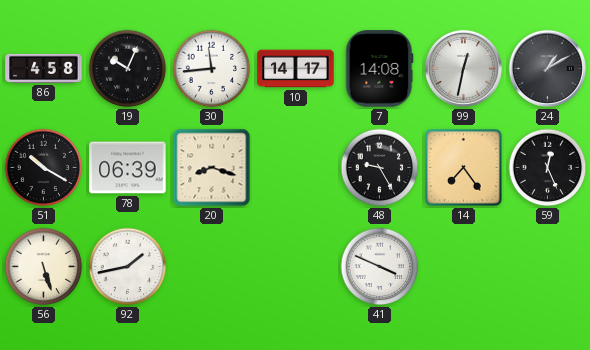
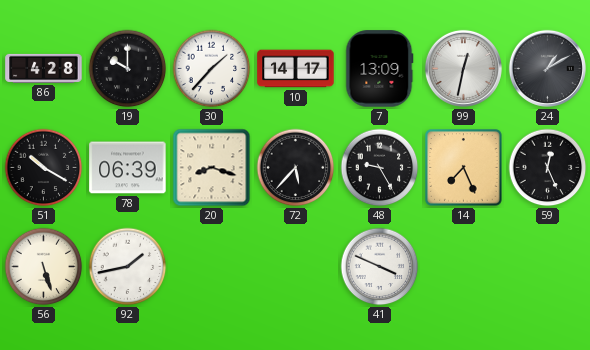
86: 4:58 -> 4:28
19: 10:04 -> 10:00
30: 11:44 -> 1:37
7: 14:08 -> 13:09
72: none -> 5:37
14: 7:24 -> 7:26
